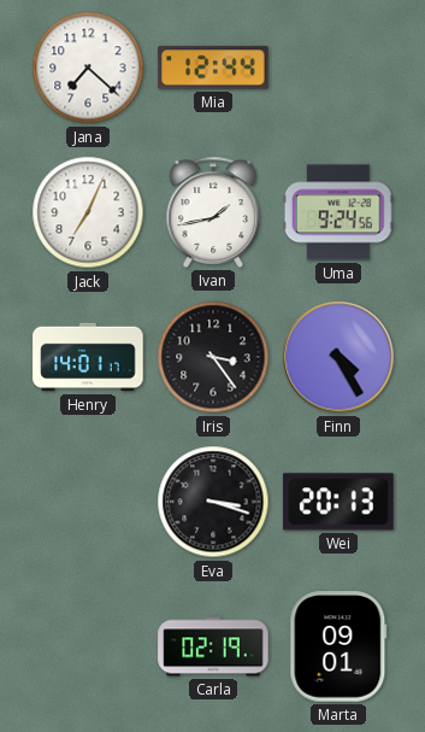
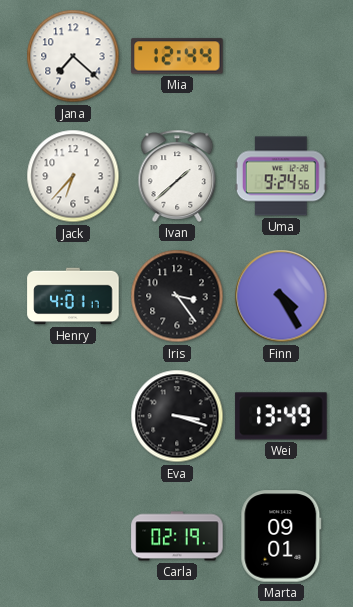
Jack: 7:04 -> 6:37
Ivan: 1:43 -> 1:38
Henry: 14:01 -> 4:01
Wei: 20:13 -> 13:49
